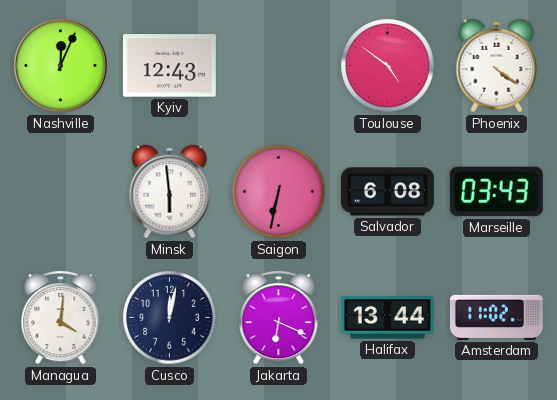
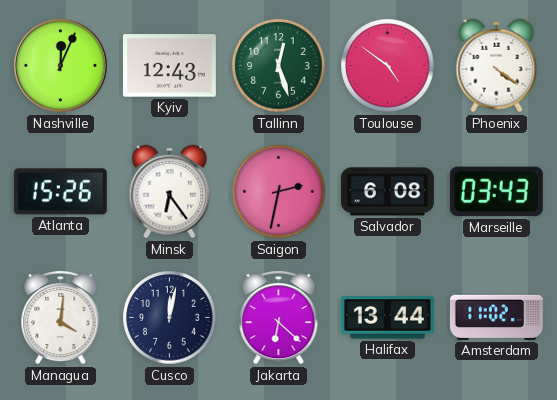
Tallinn: none -> 12:27
Atlanta: none -> 15:26
Minsk: 5:59 -> 6:24
Saigon: 6:32 -> 2:32
Jakarta: 6:19 -> 6:22
